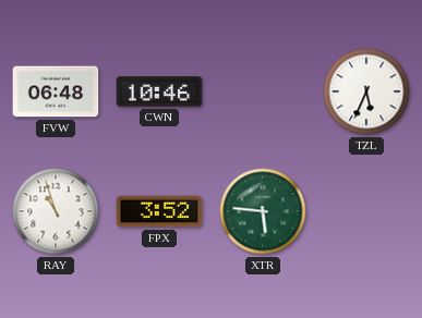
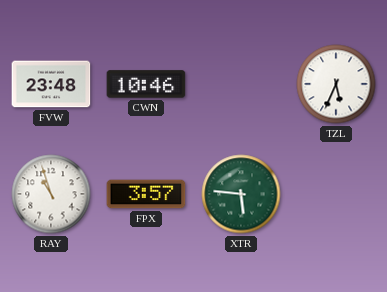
FVW: 06:48 -> 23:48
FPX: 3:52 -> 3:57
